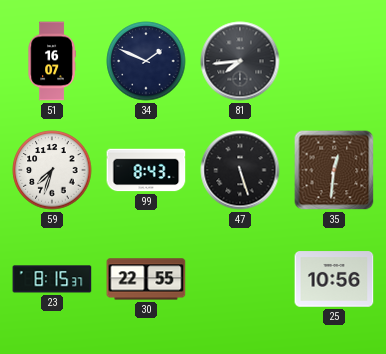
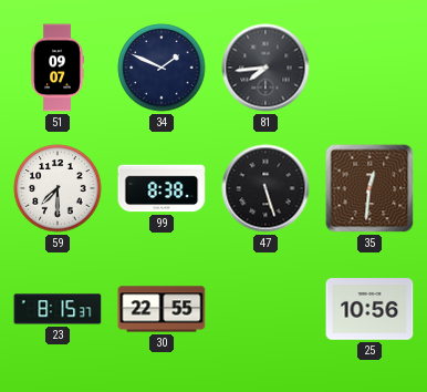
51: 16:07 -> 09:07
59: 7:33 -> 7:30
99: 8:43 -> 8:38
